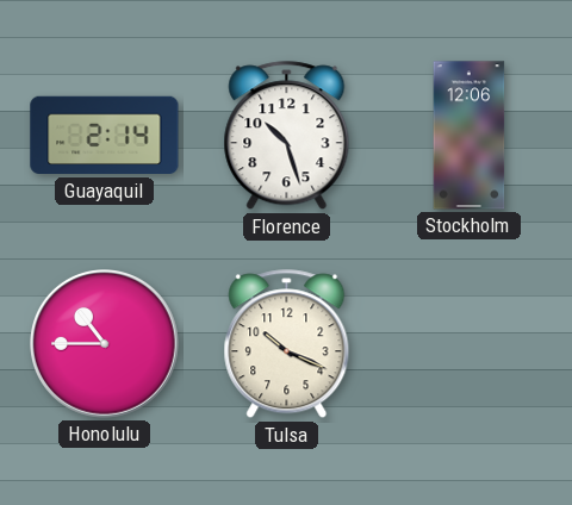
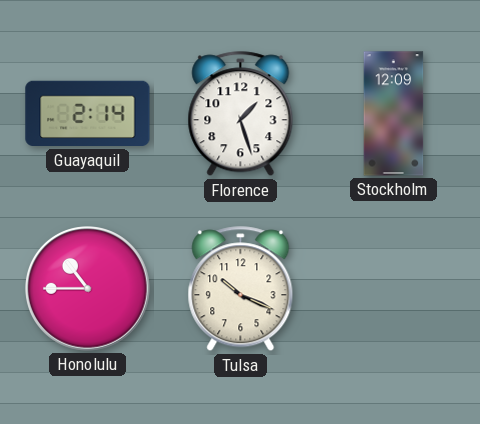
Florence: 10:27 -> 1:27
Stockholm: 12:06 -> 12:09
